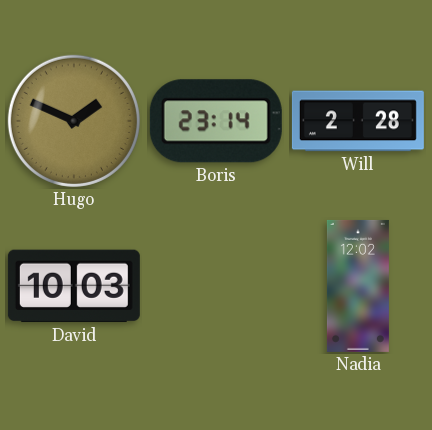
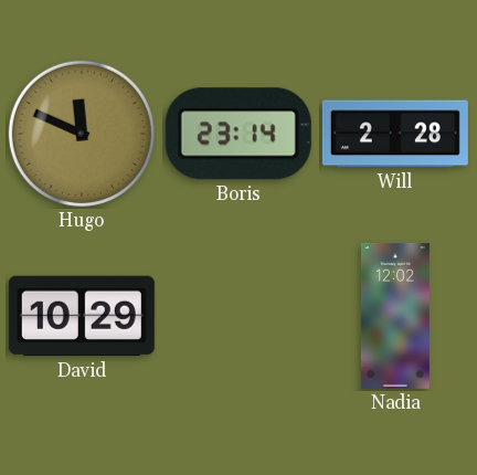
Hugo: 1:49 -> 11:49
David: 10:03 -> 10:29
